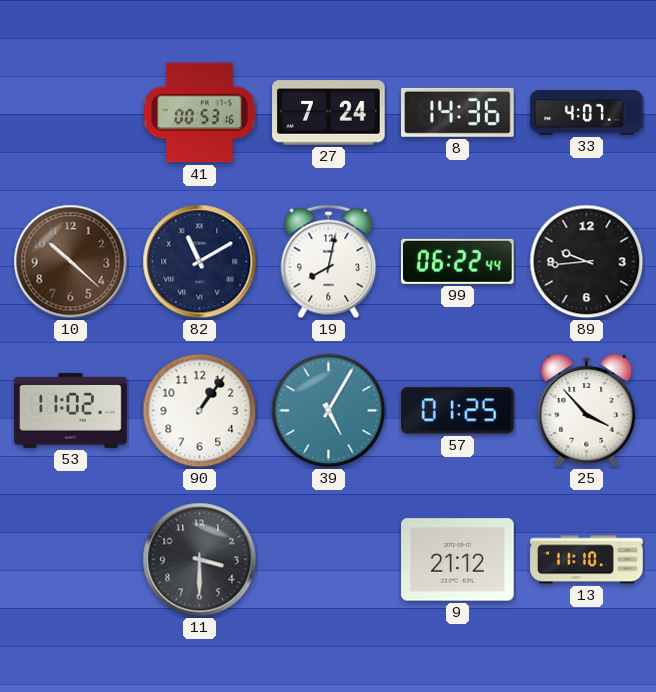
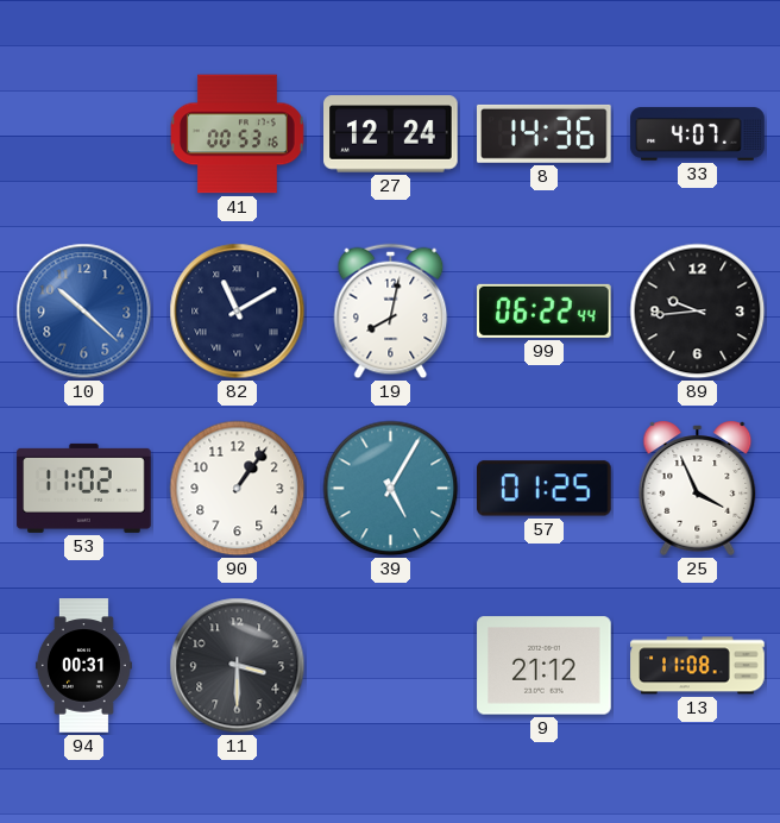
27: 7:24 -> 12:24
10 dial: brown -> blue
25: 3:53 -> 3:56
94: none -> 00:31
13: 11:10 -> 11:08
